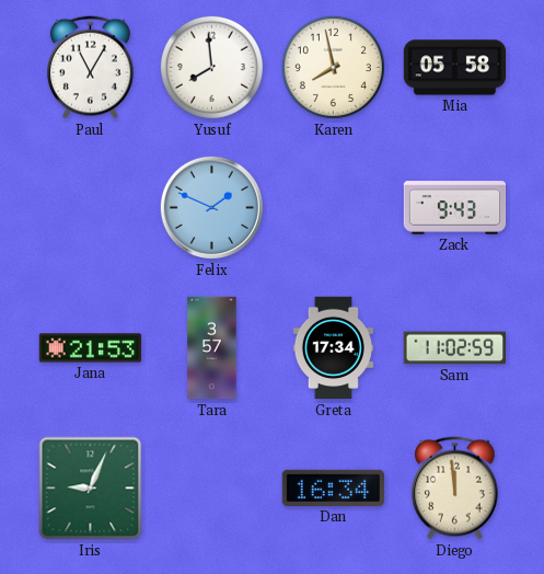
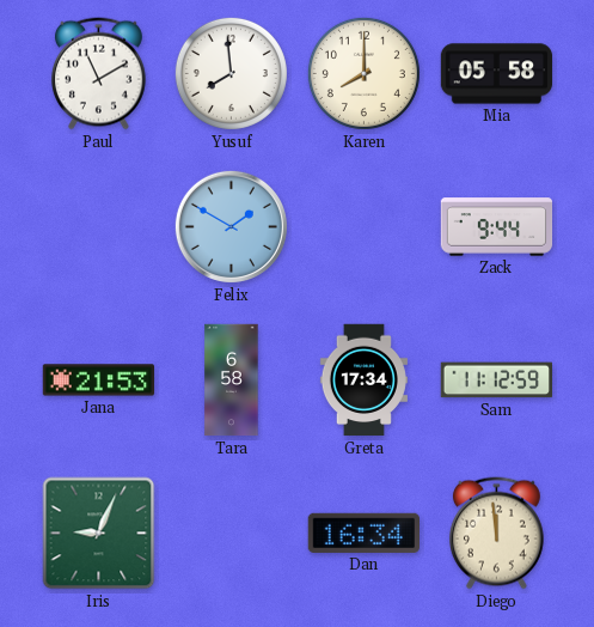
Paul: 11:05 -> 11:10
Karen: 7:58 -> 8:00
Felix: 1:49 -> 1:50
Zack: 9:43 -> 9:44
Tara: 3:57 -> 6:58
Sam: 11:02 -> 11:12
